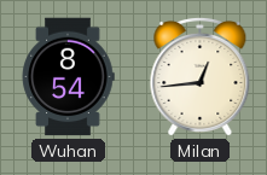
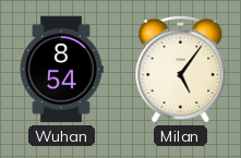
Milan: 12:44 -> 5:06
